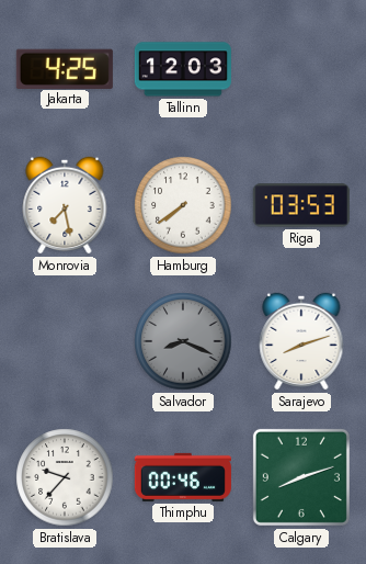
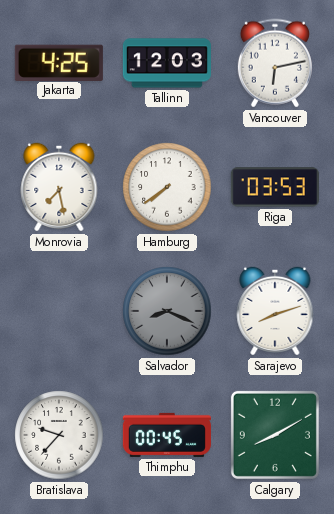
Vancouver: none -> 6:13
Thimphu: 00:46 -> 00:45
Calgary: 8:12 -> 8:10
